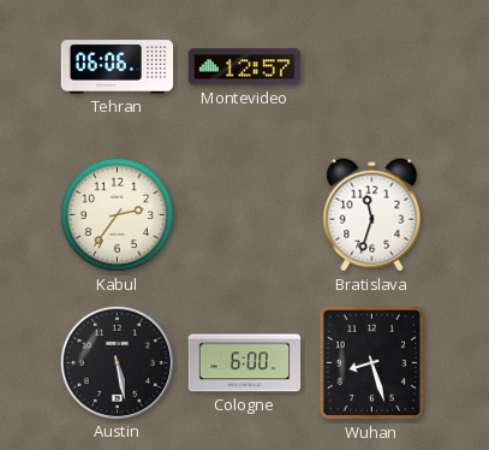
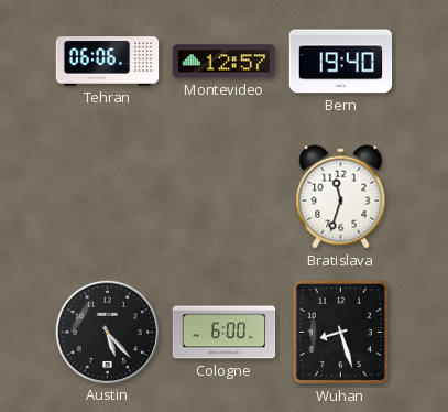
Bern: none -> 19:40
Kabul: 2:36 -> none
Austin: 5:28 -> 5:23
